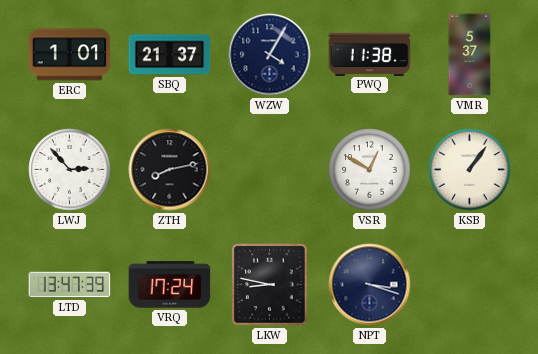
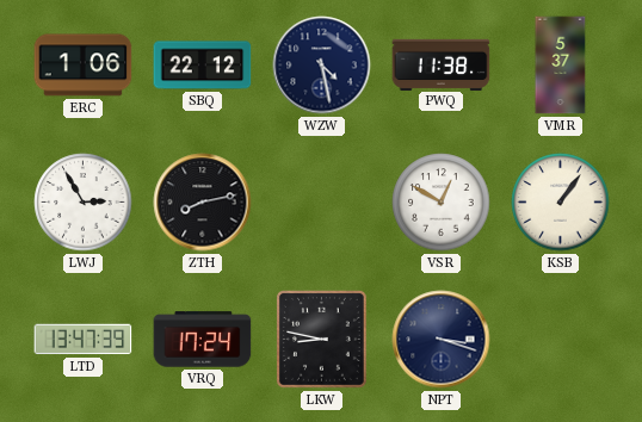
ERC: 1:01 -> 1:06
SBQ: 21:37 -> 22:12
WZW: 4:05 -> 4:28
LWJ: 2:53 -> 2:55
